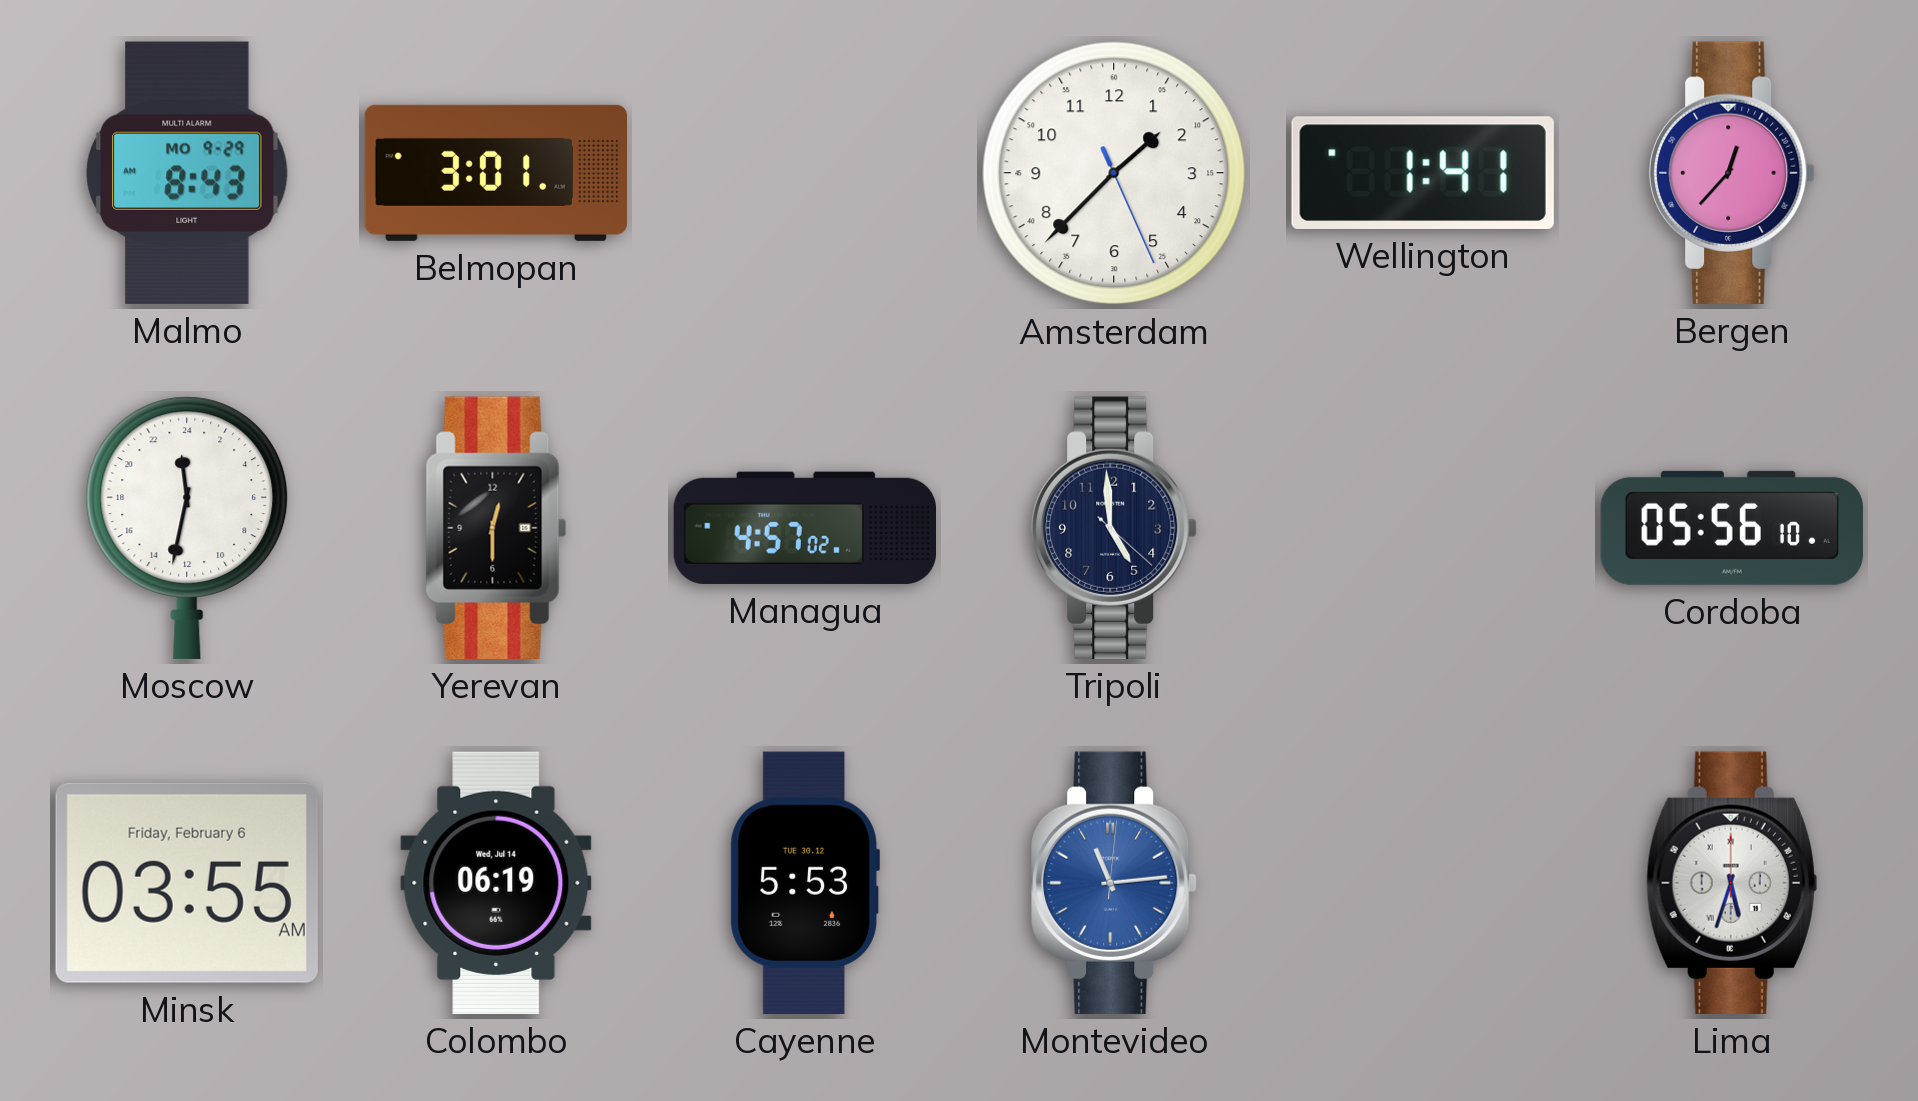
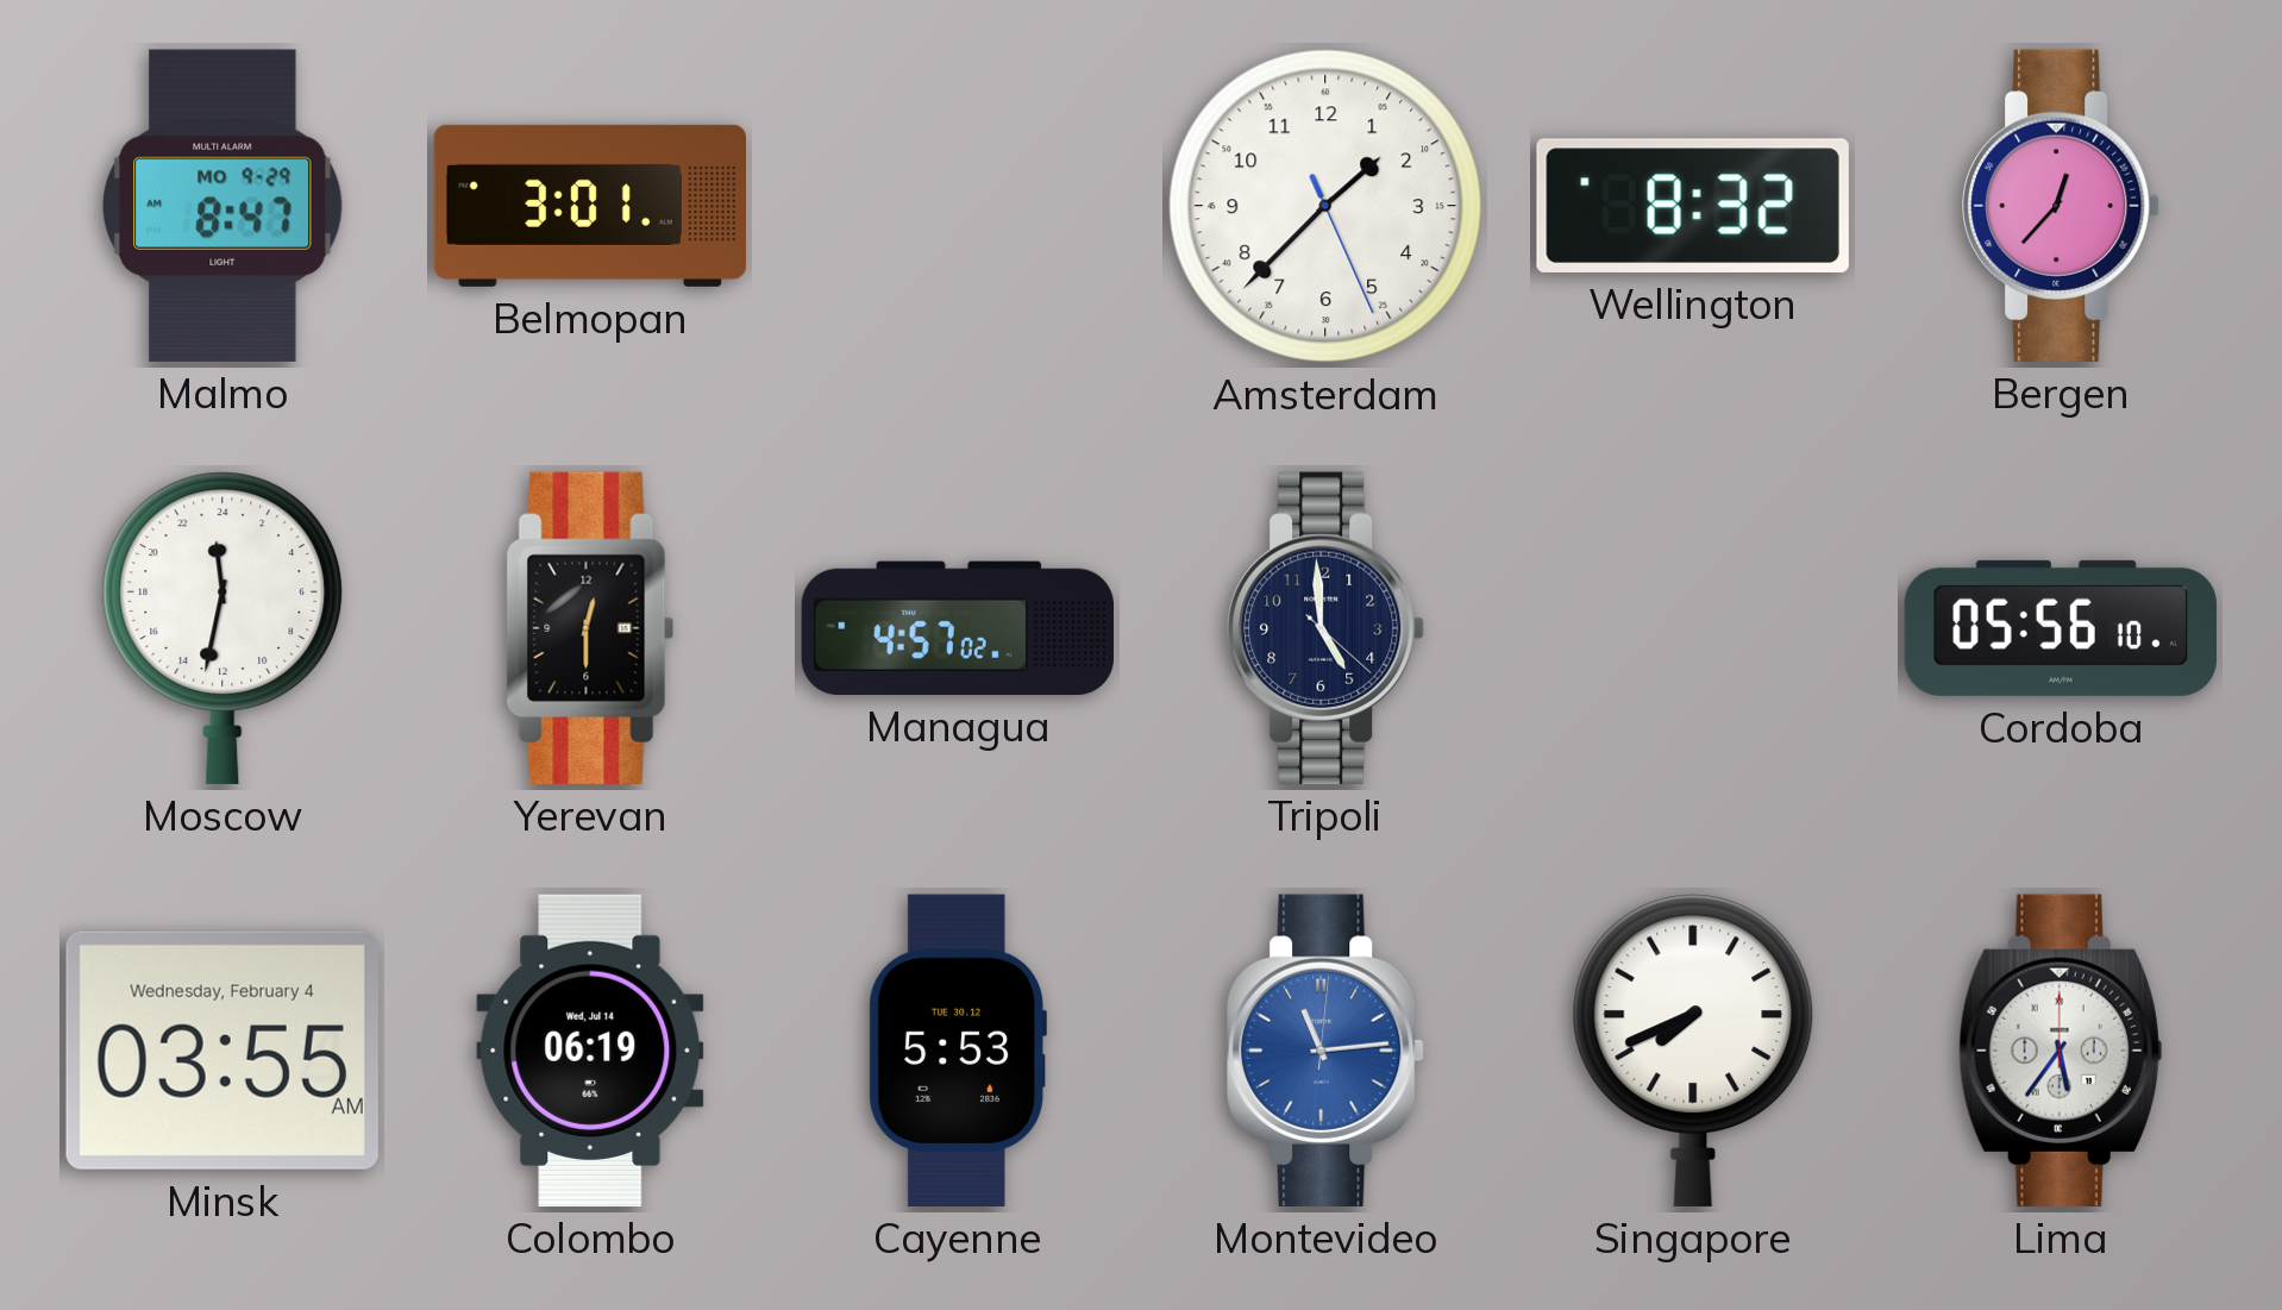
Malmo: 8:43 -> 8:47
Wellington: 1:41 -> 8:32
Minsk date: Friday, February 6 -> Wednesday, February 4
Singapore: none -> 7:41
Lima: 5:33 -> 5:36
